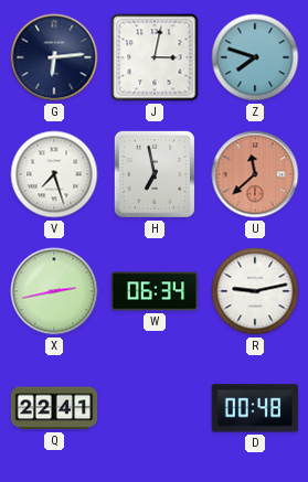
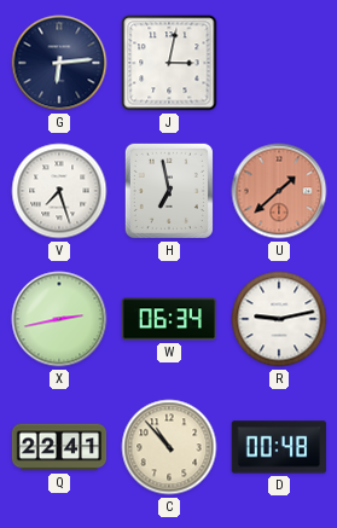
Z: 7:48 -> none
U: 11:38 -> 1:38
C: none -> 10:53
